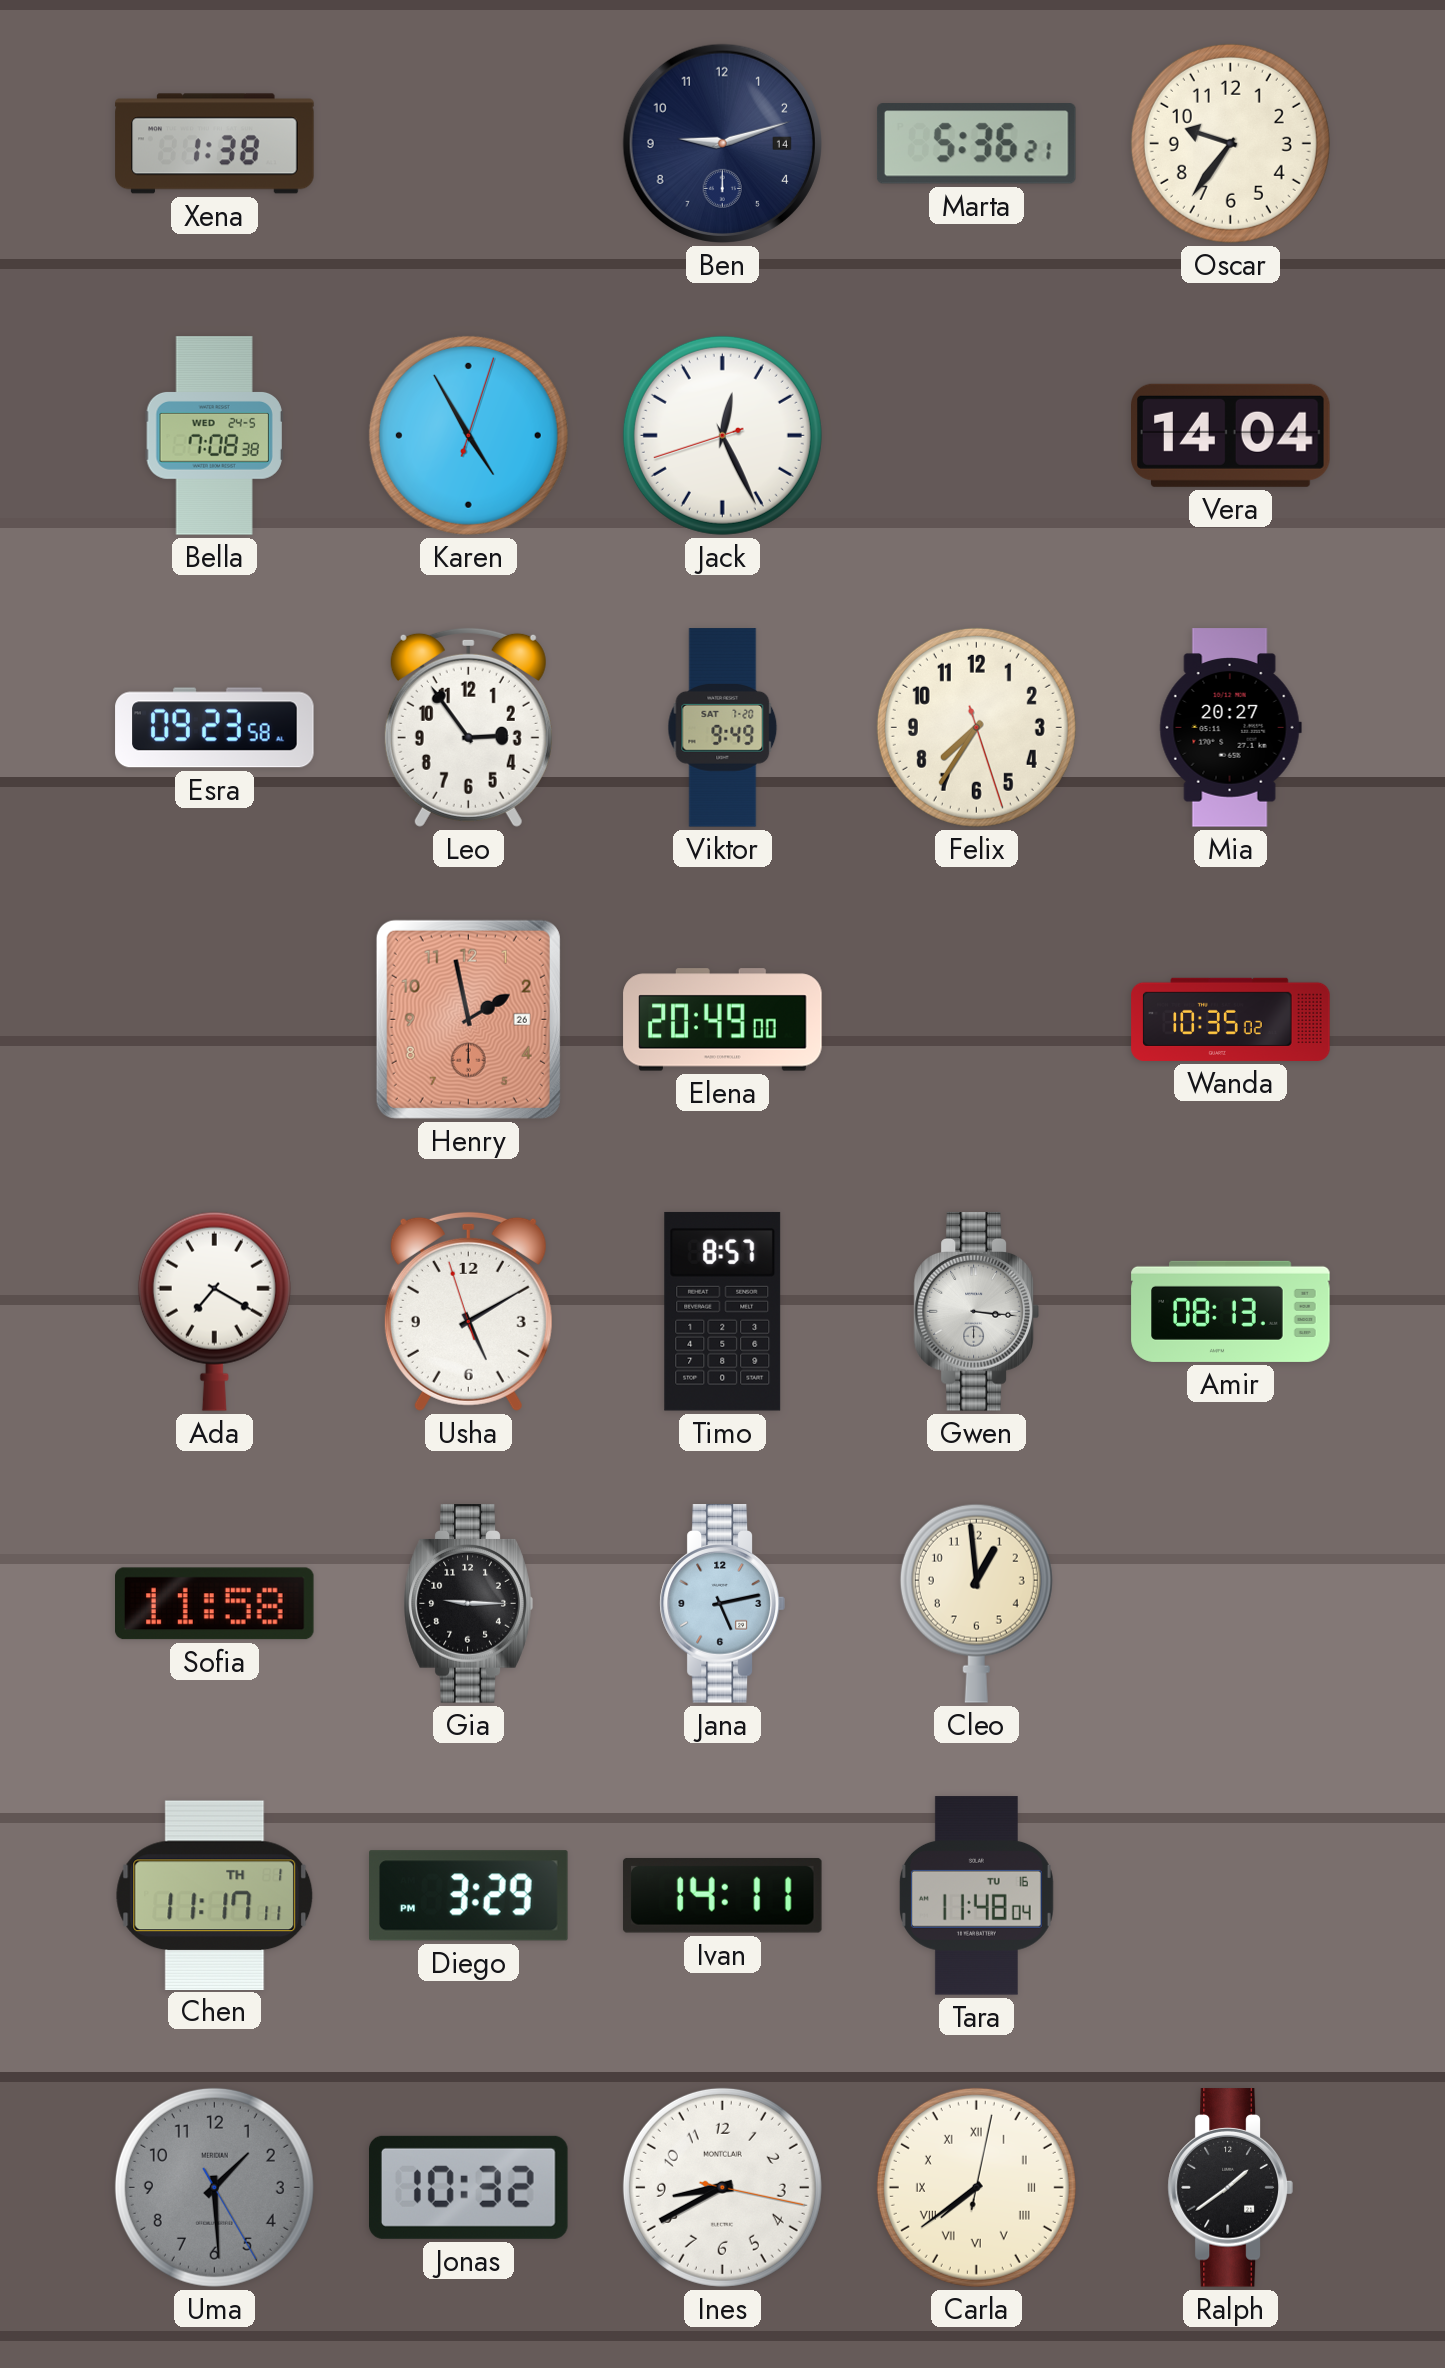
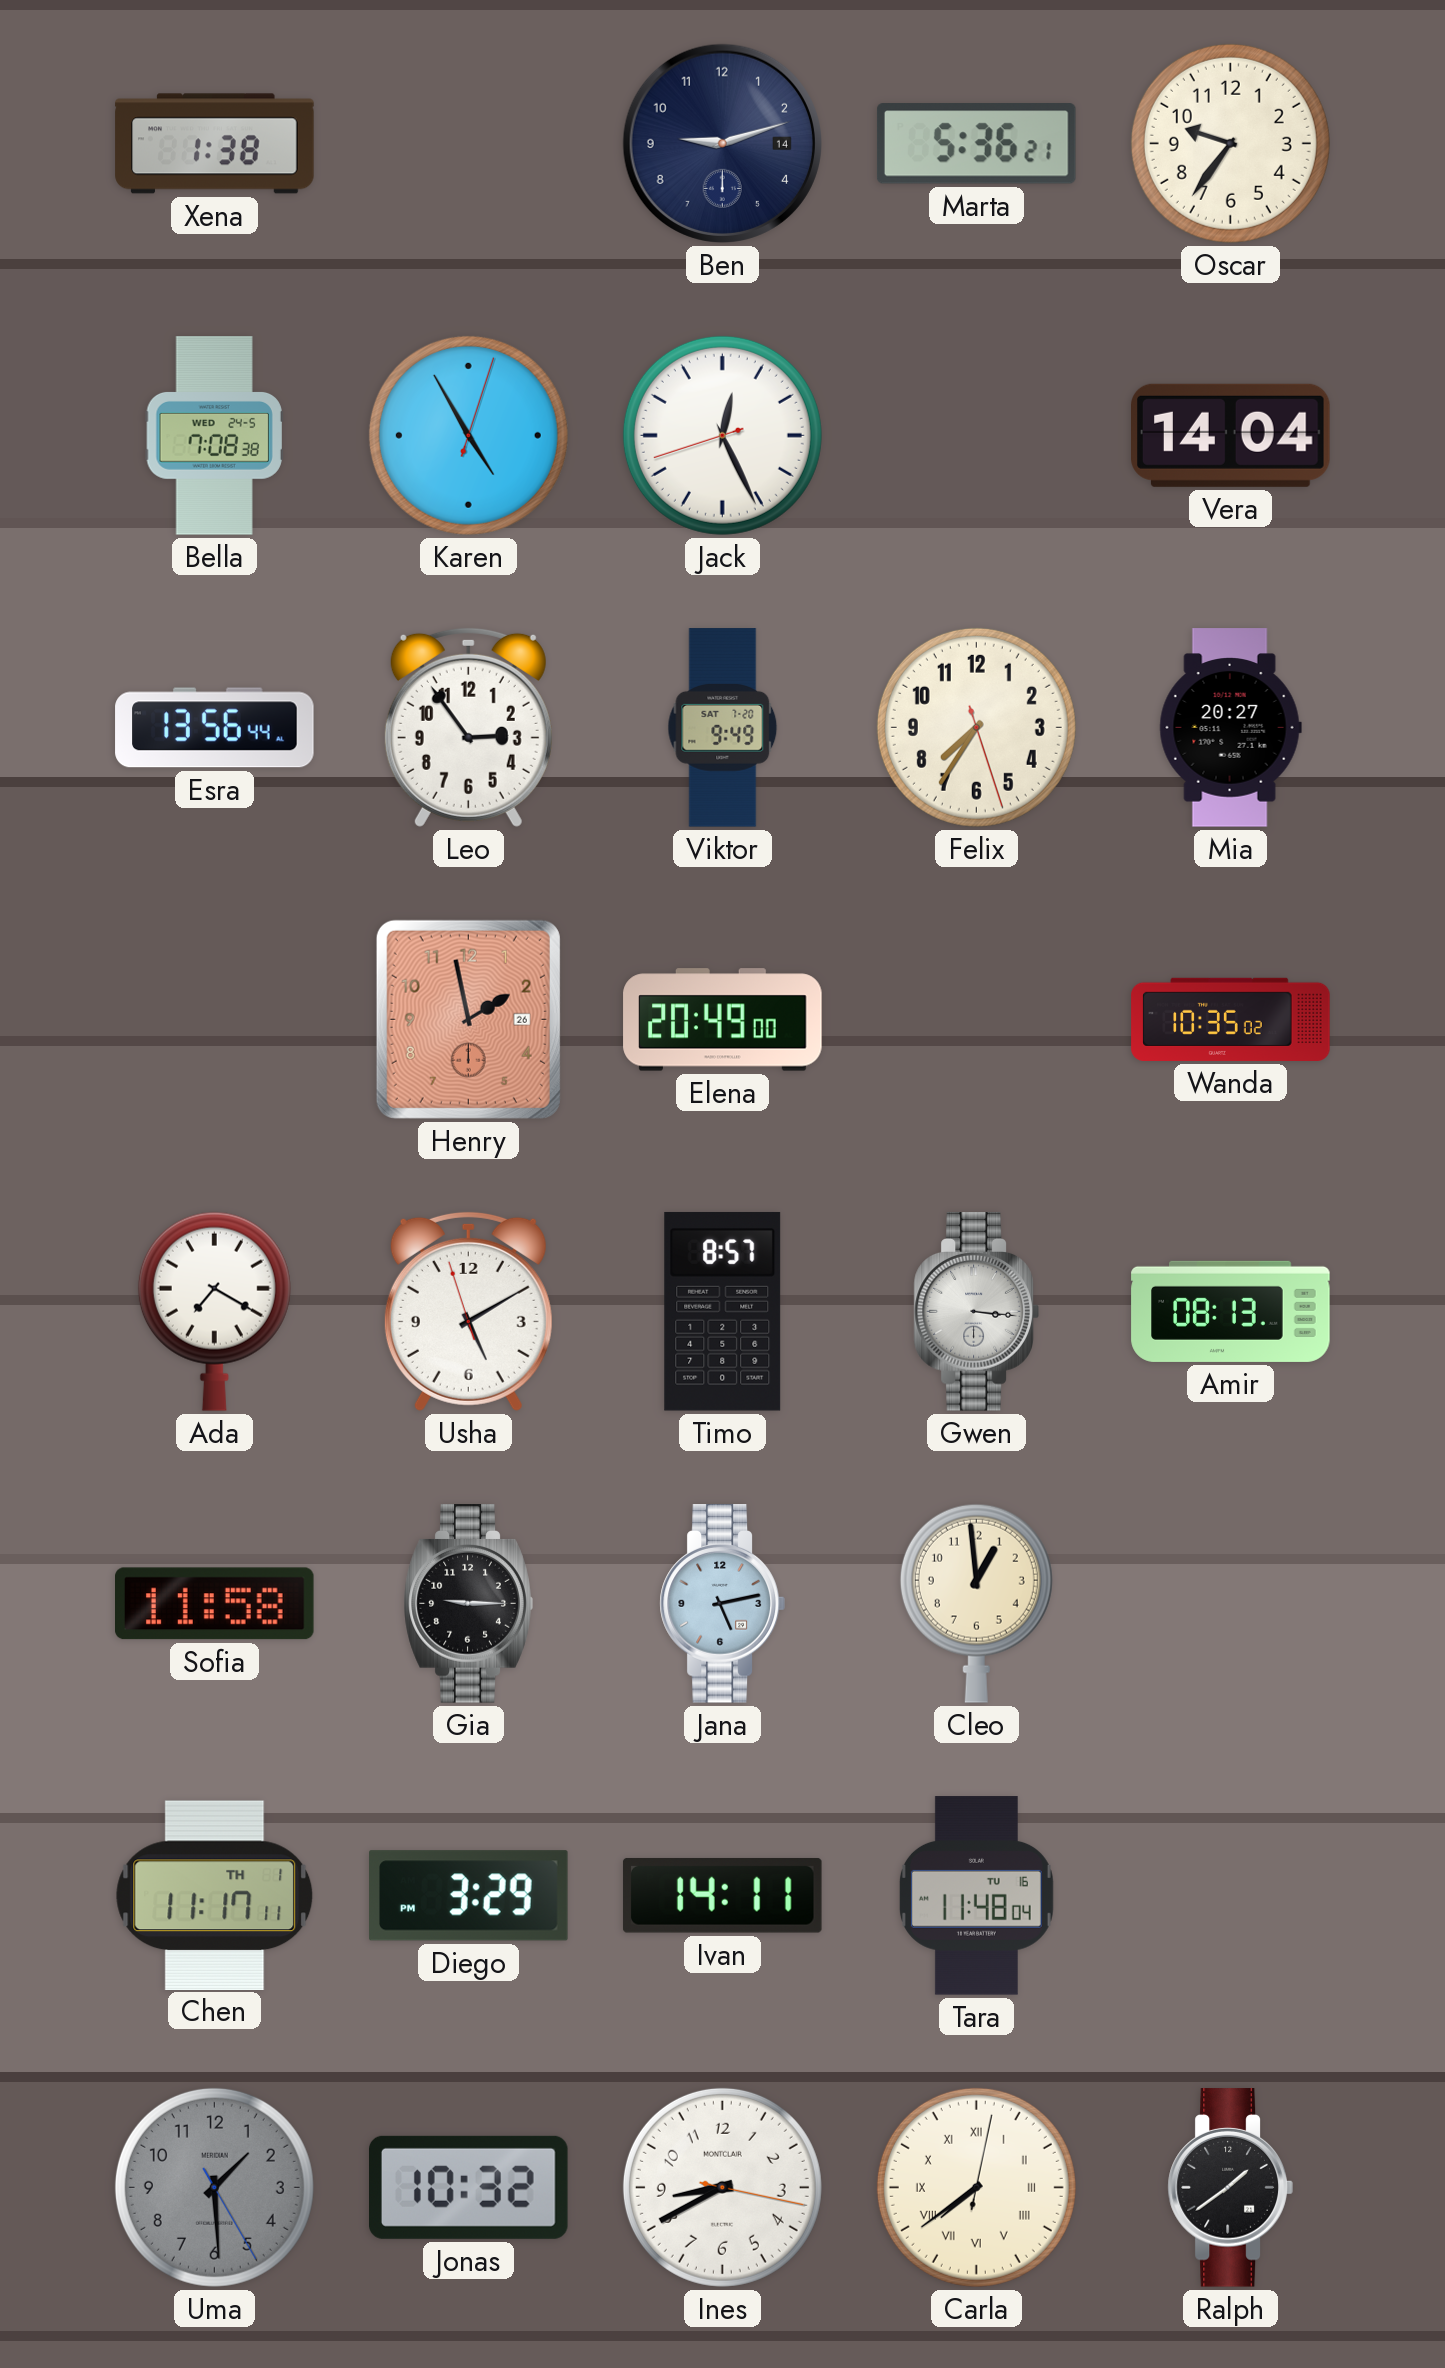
Esra: 09:23 -> 13:56
